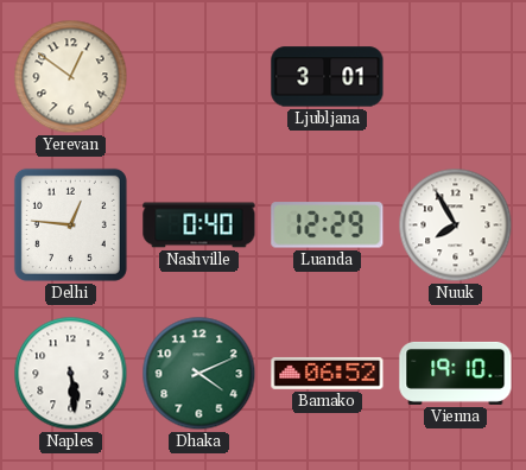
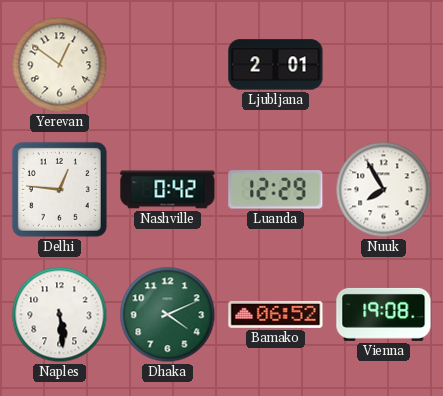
Ljubljana: 3:01 -> 2:01
Nashville: 0:40 -> 0:42
Vienna: 19:10 -> 19:08
